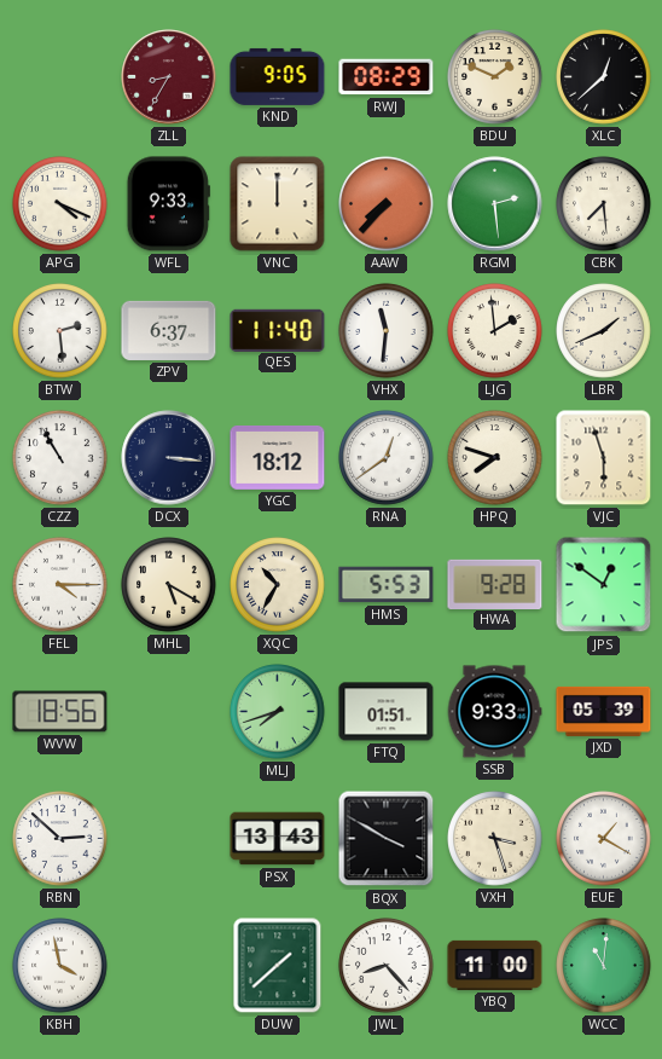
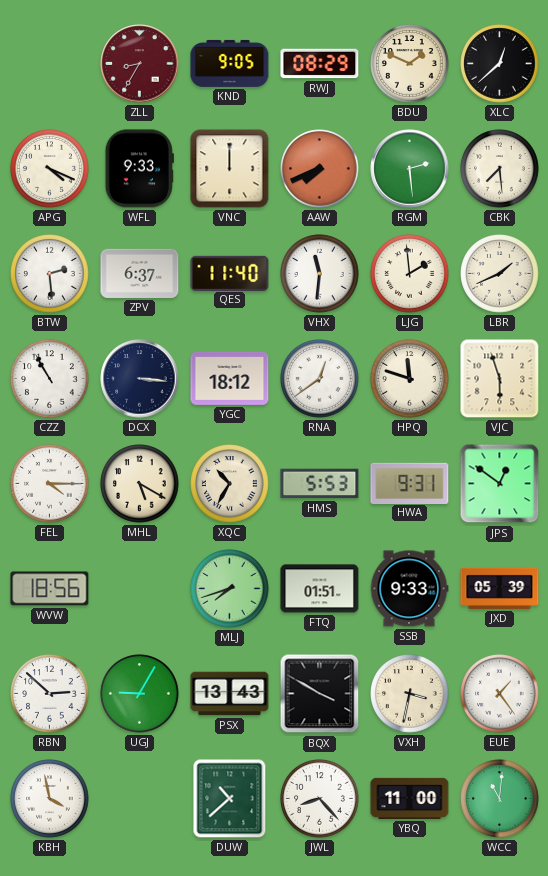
AAW: 7:37 -> 7:41
HPQ: 7:48 -> 11:48
HWA: 9:28 -> 9:31
UGJ: none -> 9:05
VXH: 3:27 -> 3:32
EUE: 1:20 -> 1:24
DUW: 1:38 -> 10:38
